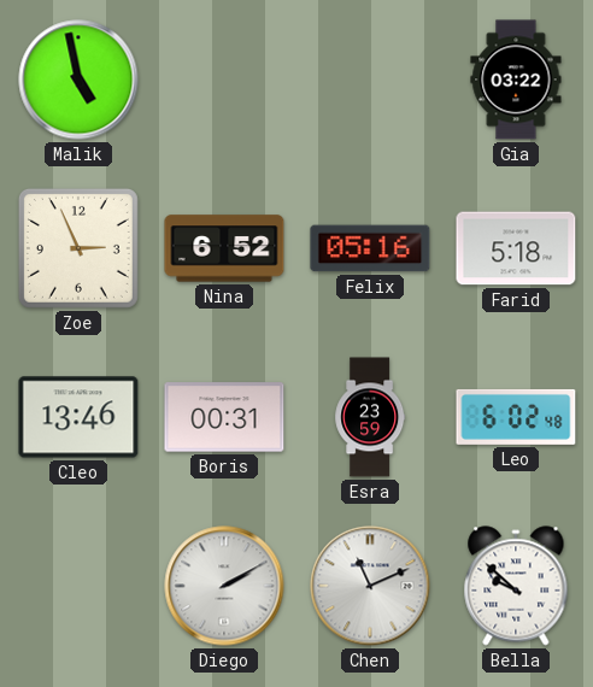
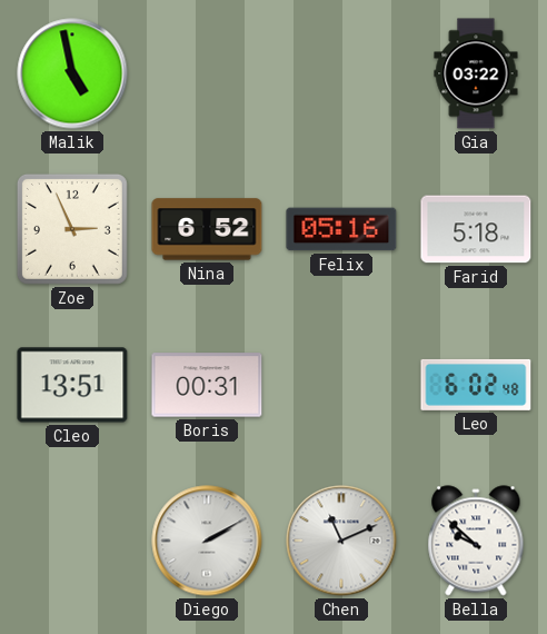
Cleo: 13:46 -> 13:51
Esra: 23:59 -> none
